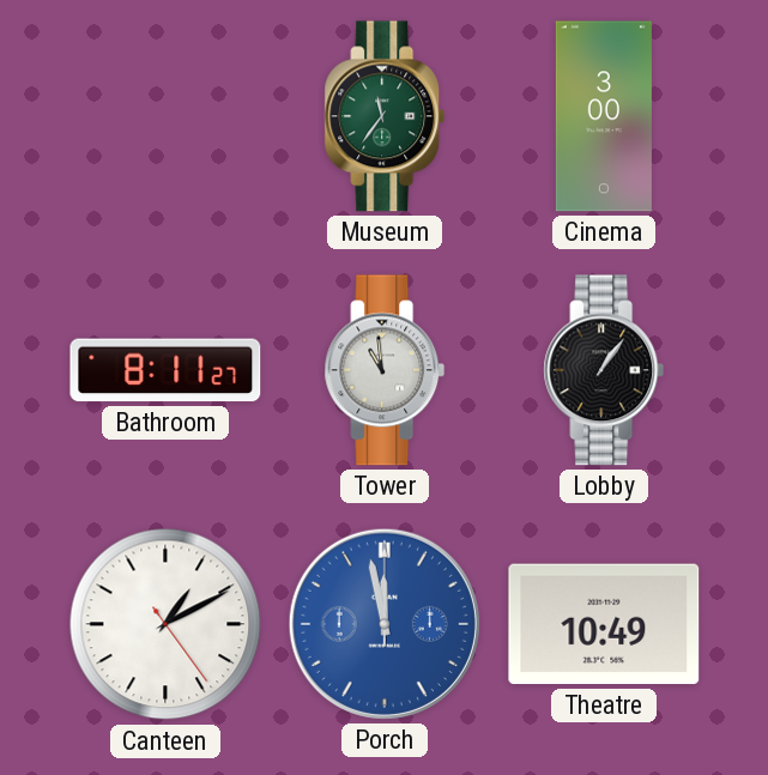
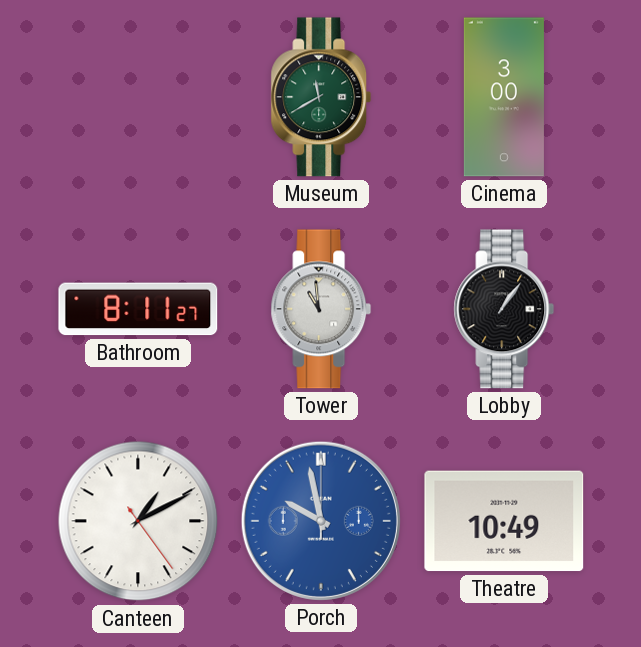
Museum: 11:36 -> 11:40
Porch: 11:58 -> 9:58
